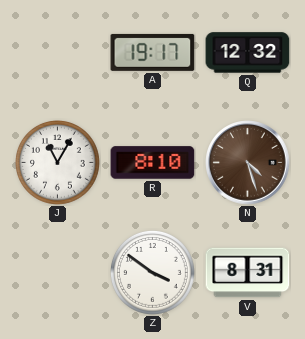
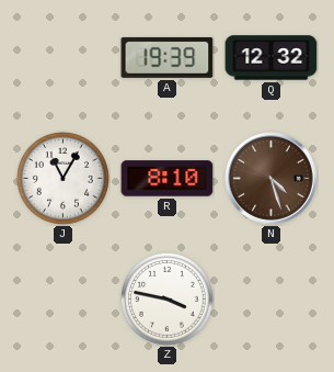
A: 19:17 -> 19:39
Z: 3:51 -> 3:47
V: 8:31 -> none
